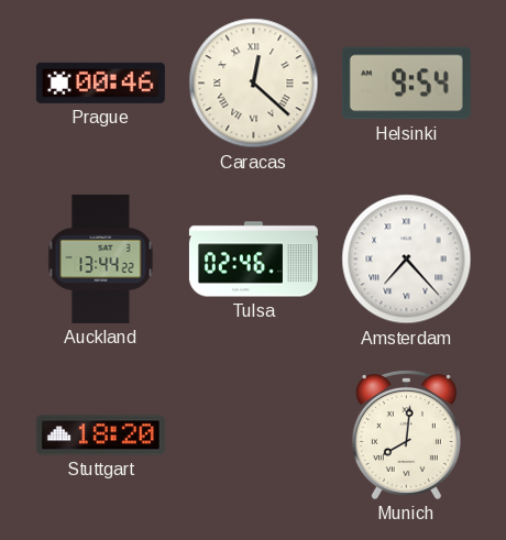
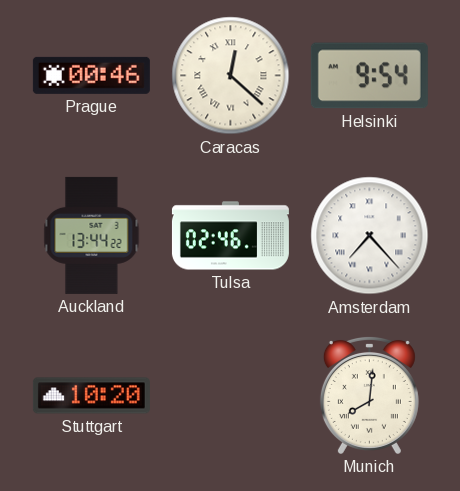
Stuttgart: 18:20 -> 10:20
